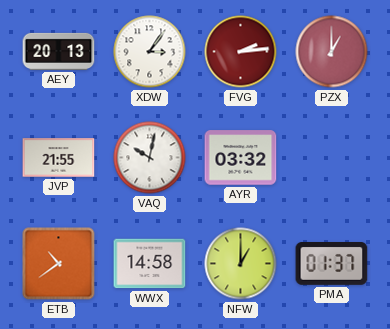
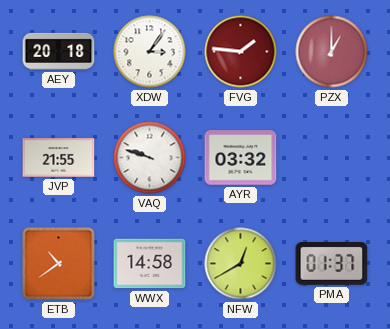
AEY: 20:13 -> 20:18
FVG: 2:14 -> 1:46
VAQ: 10:02 -> 9:48
NFW: 1:00 -> 12:40
